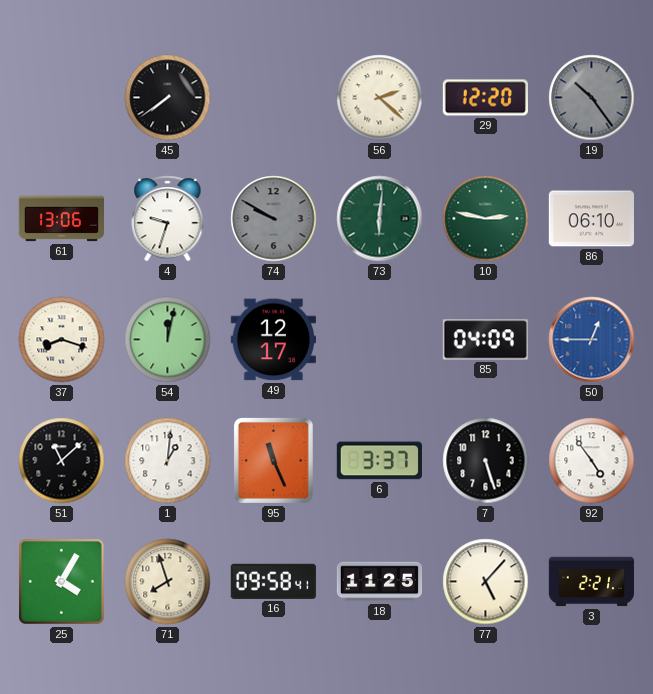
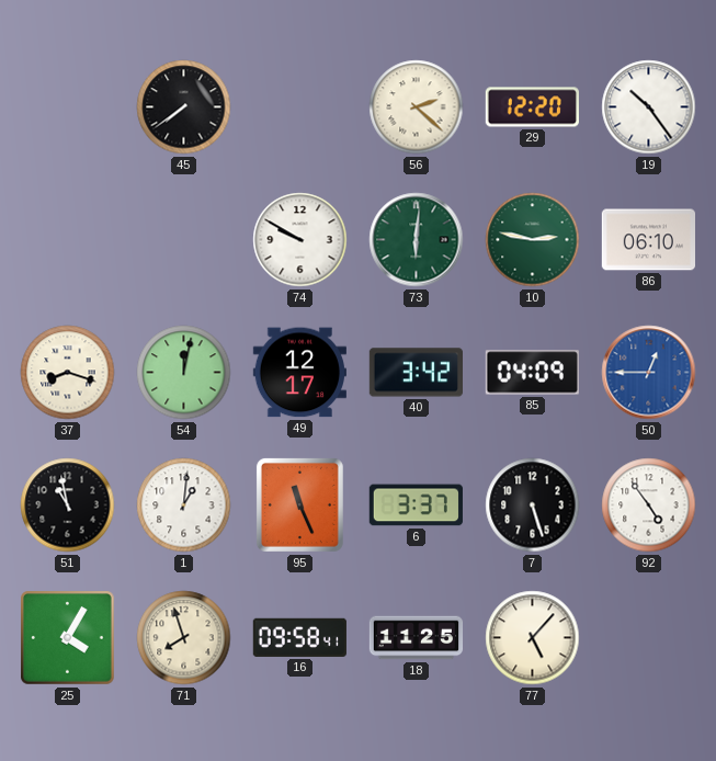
19 dial: grey -> white
61: 13:06 -> none
4: 9:33 -> none
74 dial: grey -> white
40: none -> 3:42
51: 11:08 -> 10:58
3: 2:21 -> none
